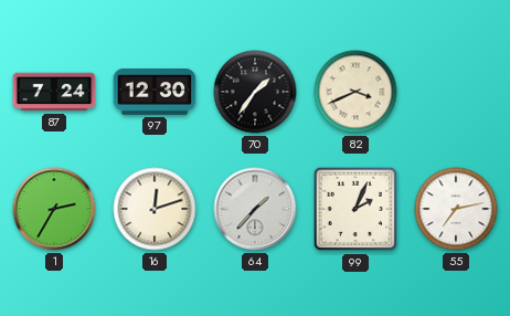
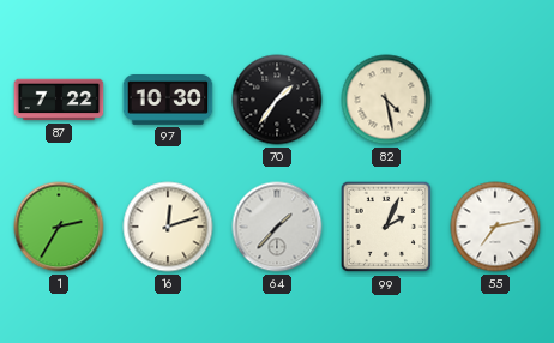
87: 7:24 -> 7:22
97: 12:30 -> 10:30
82: 3:41 -> 4:28
